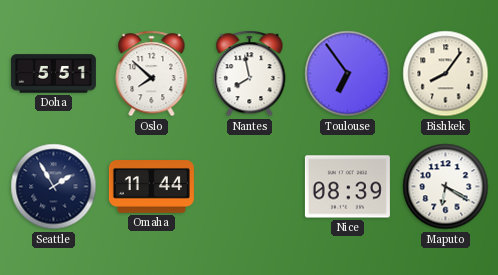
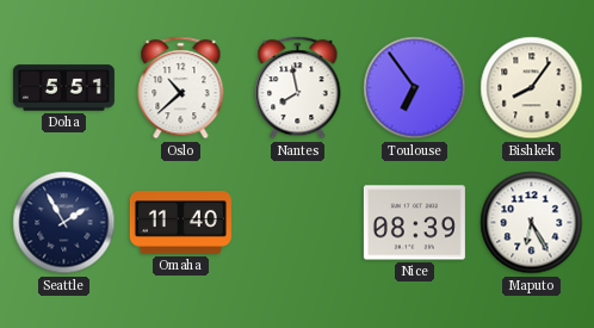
Oslo: 7:52 -> 10:38
Omaha: 11:44 -> 11:40
Maputo: 6:20 -> 6:25
